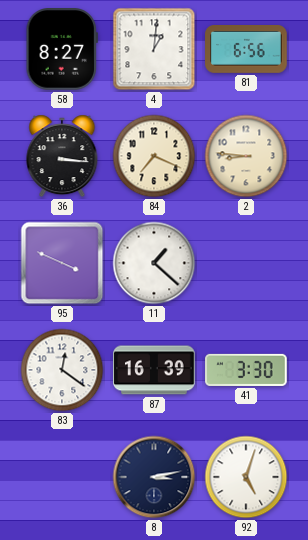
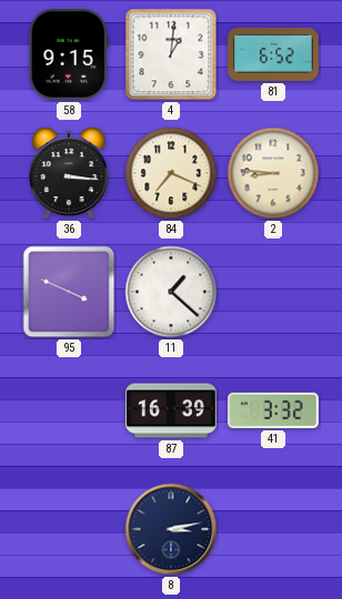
58: 8:27 -> 9:15
81: 6:56 -> 6:52
83: 12:21 -> none
41: 3:30 -> 3:32
92: 5:03 -> none
